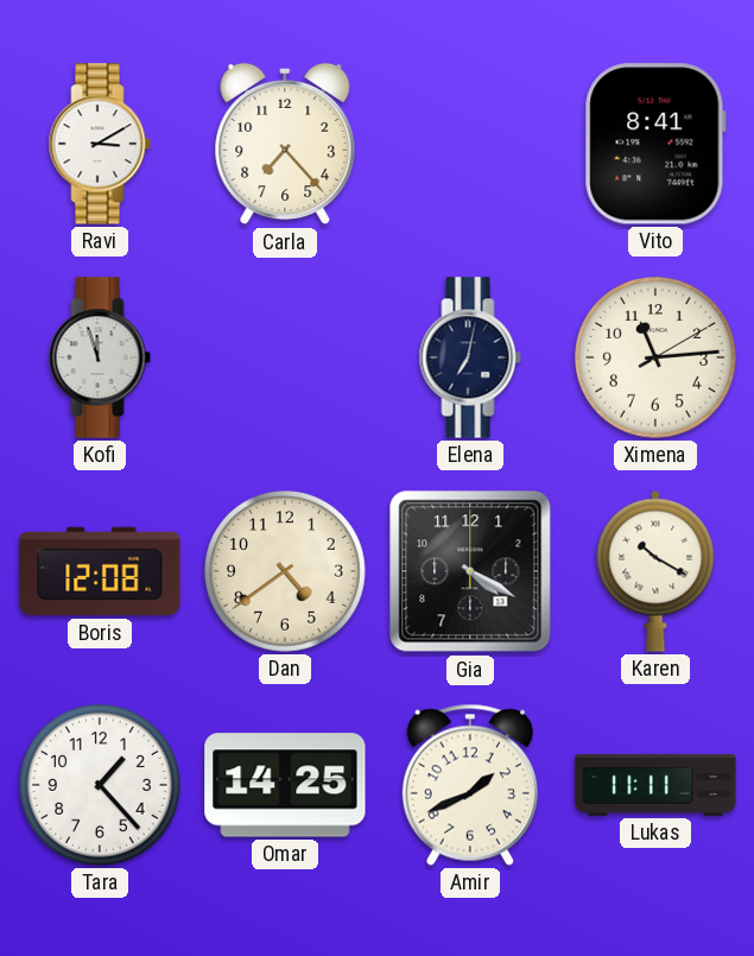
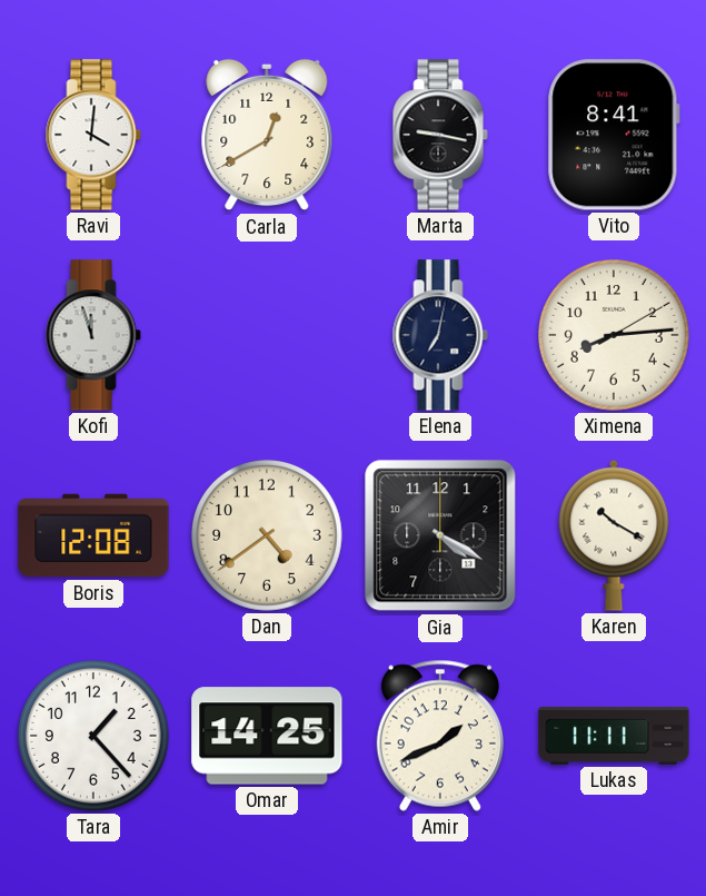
Ravi: 3:10 -> 4:01
Carla: 7:23 -> 12:40
Marta: none -> 9:17
Ximena: 11:14 -> 8:14
